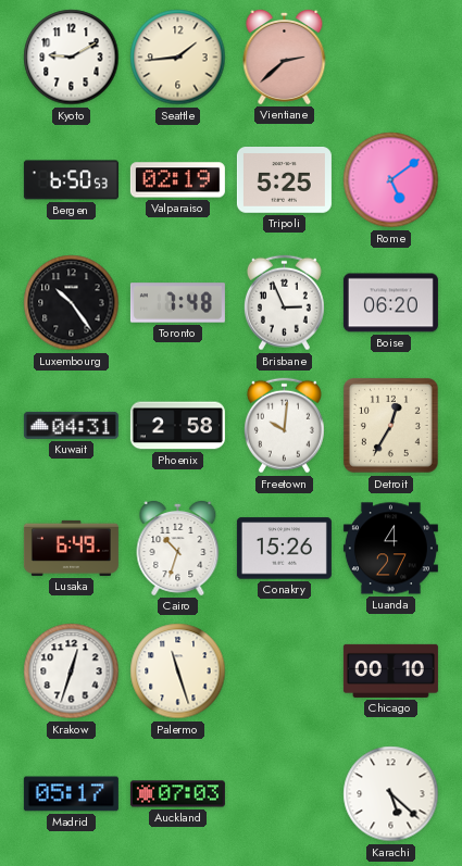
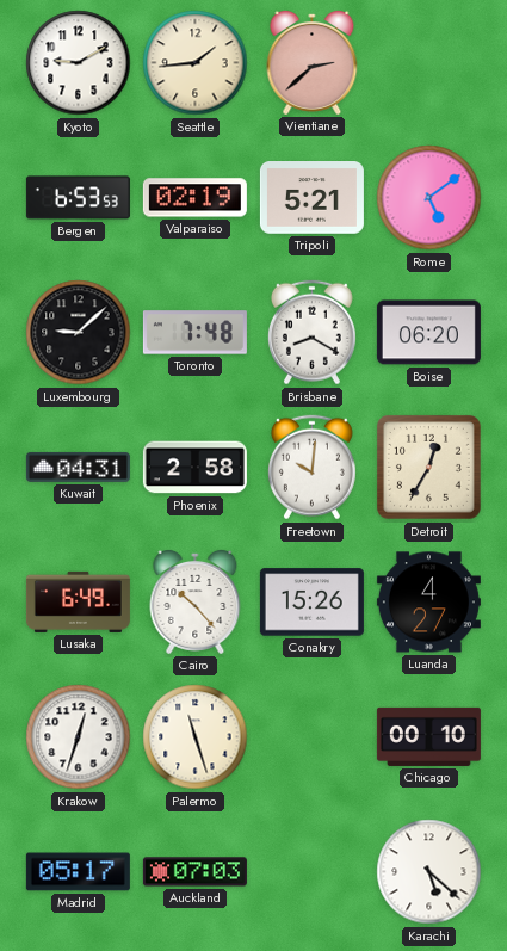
Bergen: 6:50 -> 6:53
Tripoli: 5:25 -> 5:21
Luxembourg: 10:24 -> 9:08
Brisbane: 2:56 -> 8:20
Cairo: 10:33 -> 10:23
